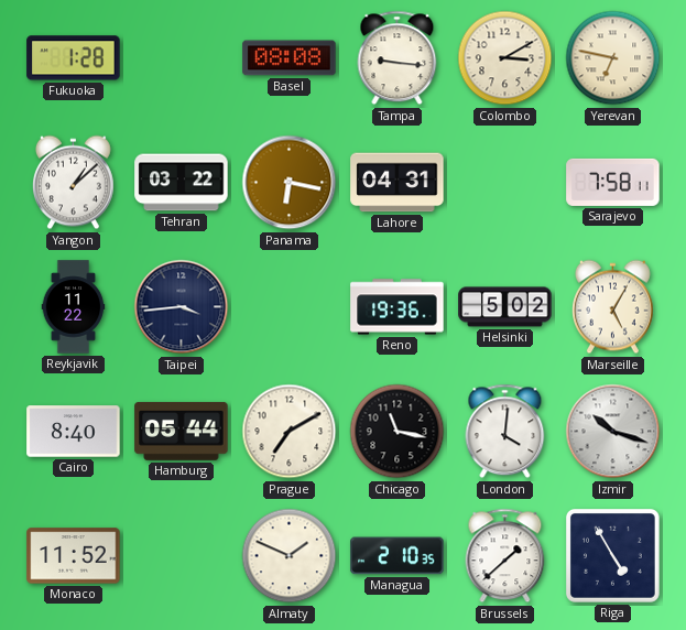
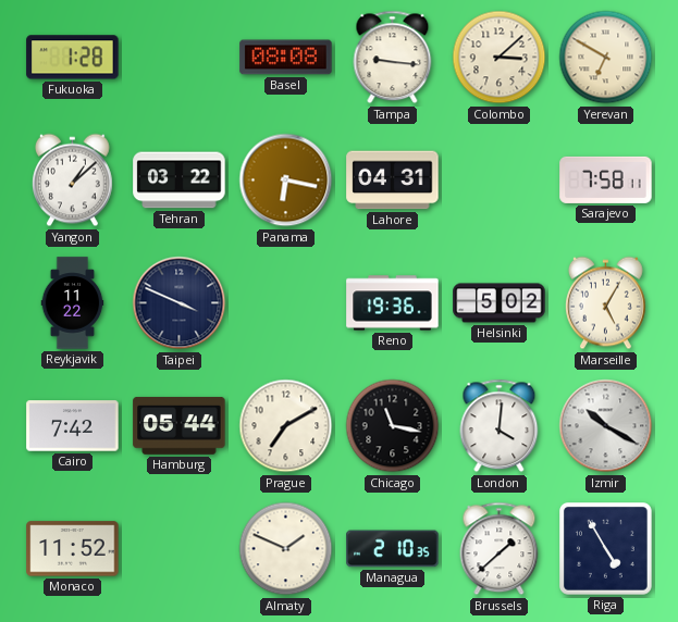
Colombo: 3:10 -> 3:08
Yerevan: 6:47 -> 6:50
Taipei: 3:44 -> 3:49
Cairo: 8:40 -> 7:42
Izmir: 10:18 -> 10:20
